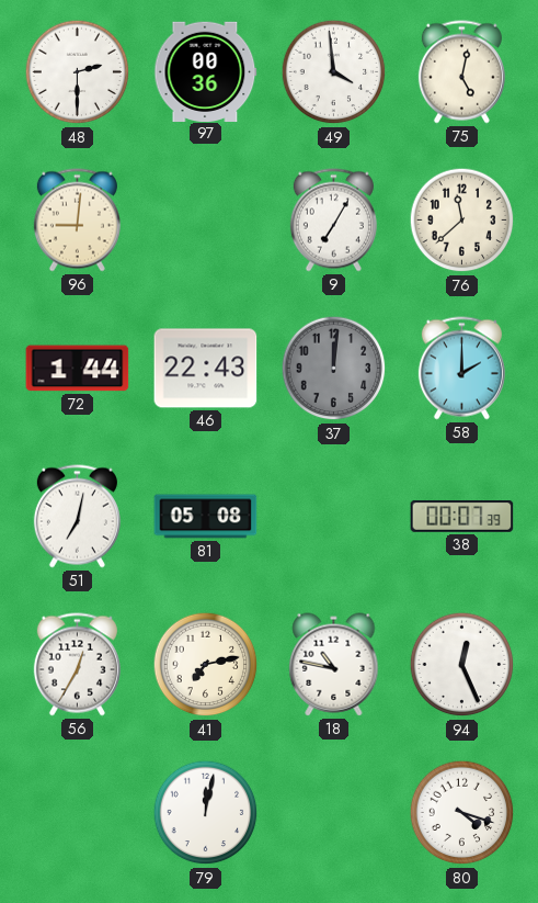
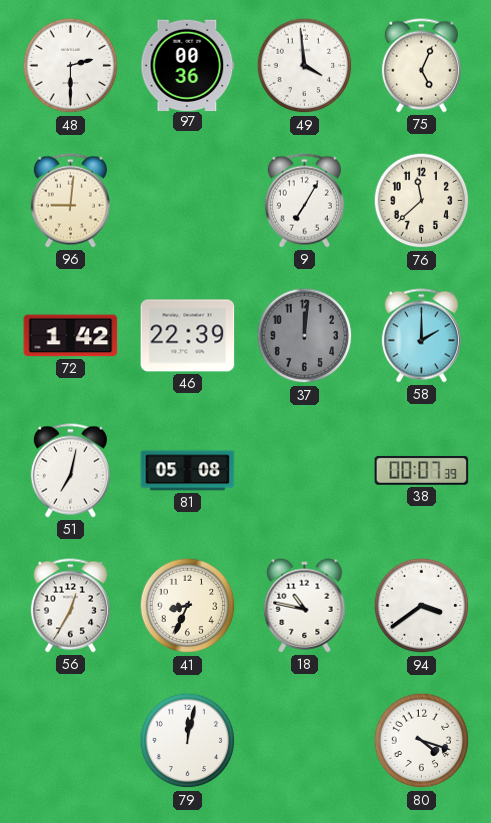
75: 5:02 -> 5:04
72: 1:44 -> 1:42
46: 22:43 -> 22:39
41: 7:13 -> 8:34
94: 12:26 -> 3:39
